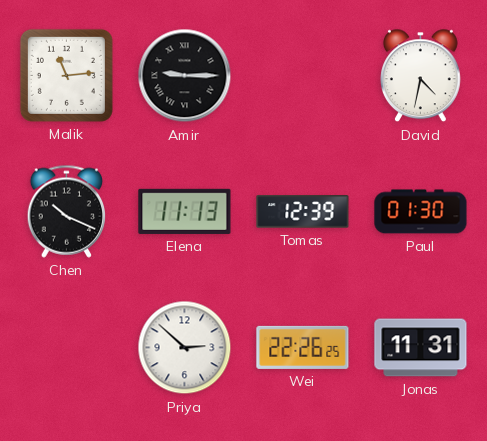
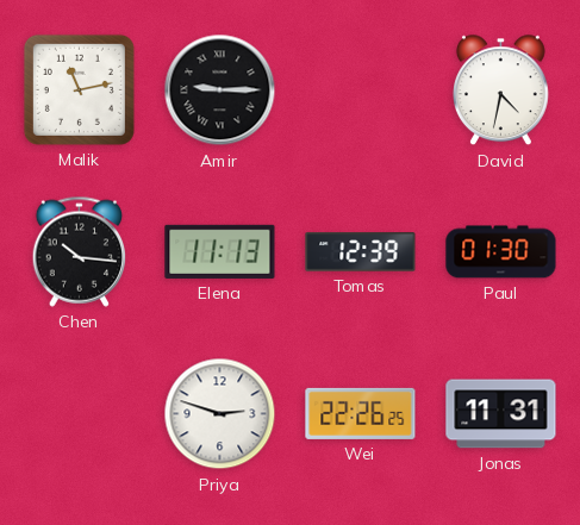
Malik: 11:14 -> 11:13
Chen: 10:19 -> 10:16
Priya: 2:52 -> 2:48
